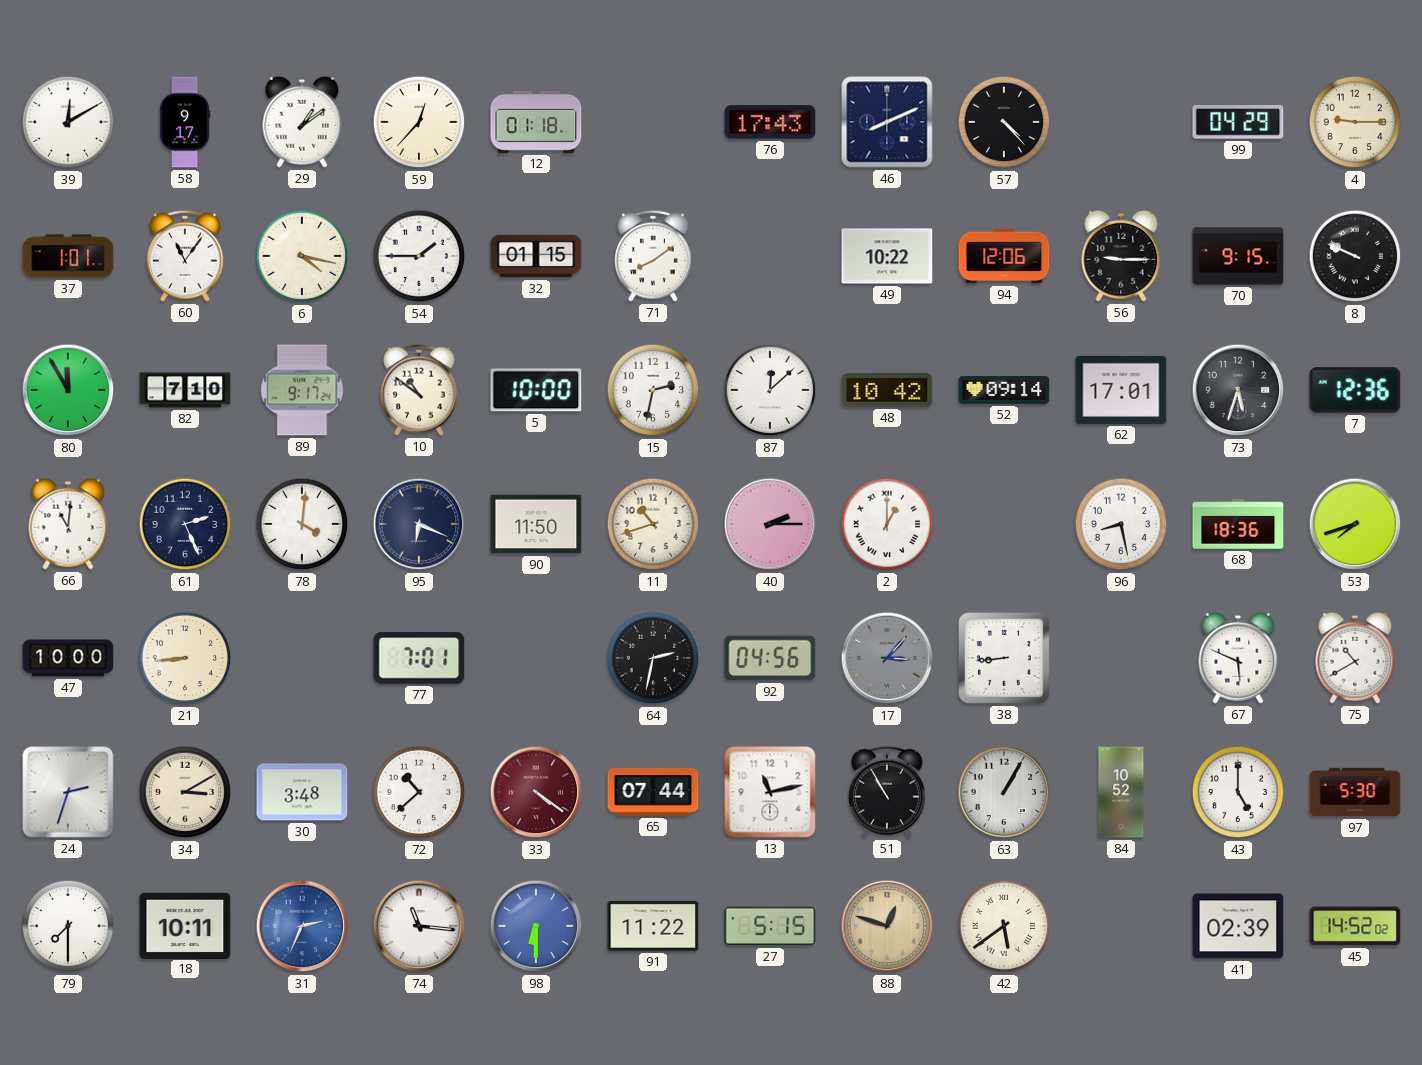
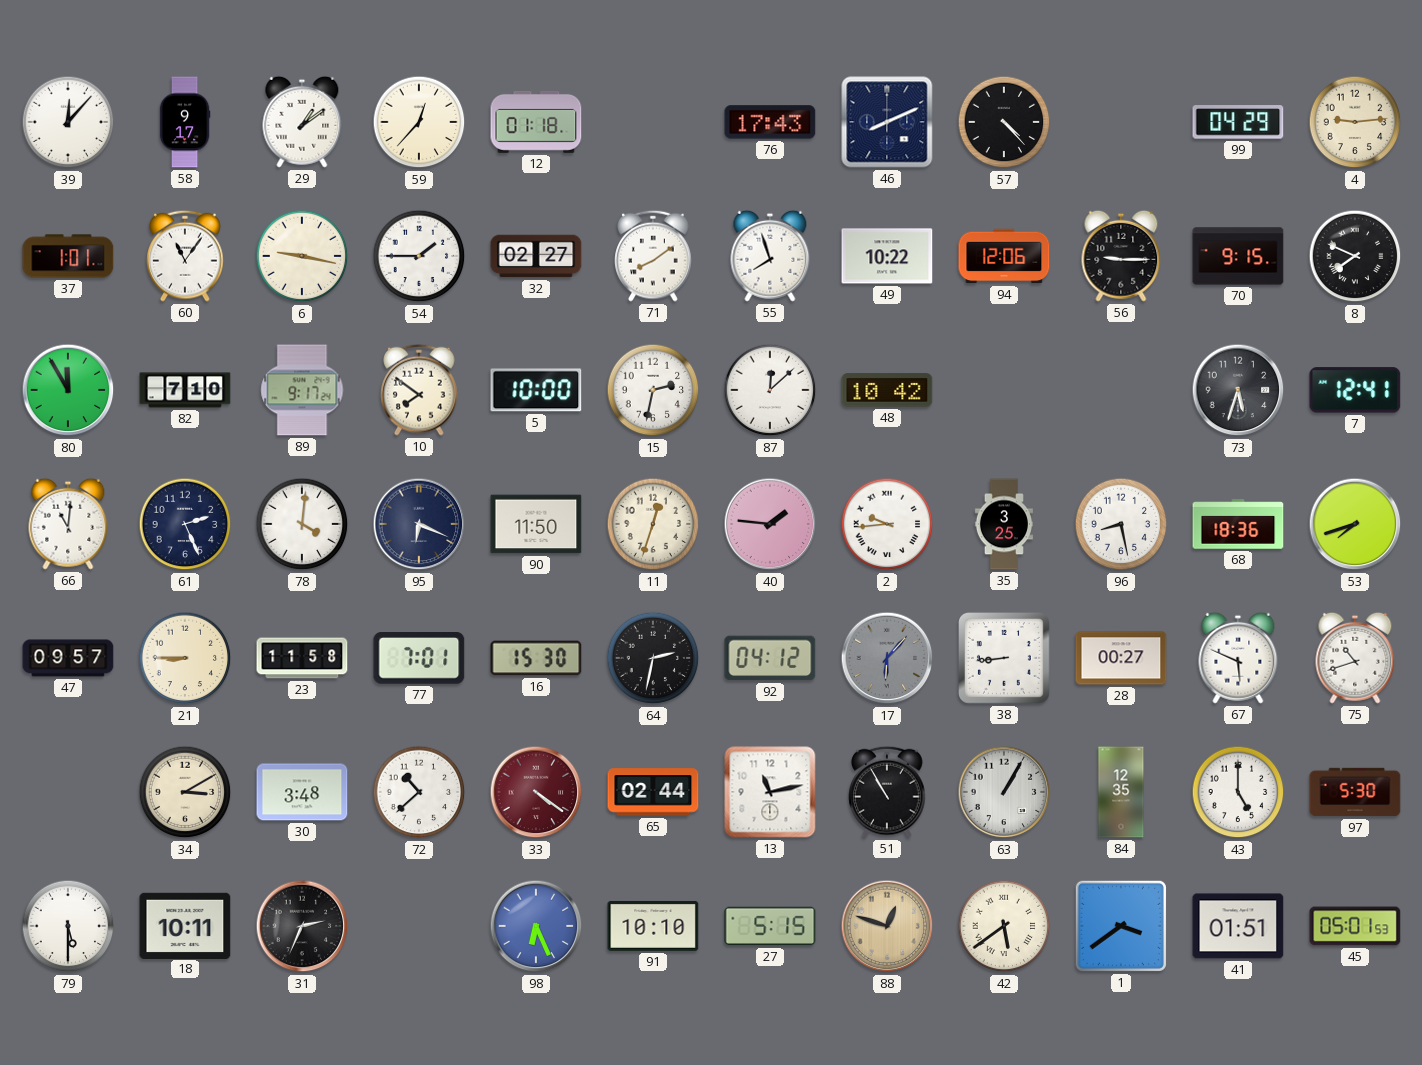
39: 12:10 -> 12:07
4: 9:15 -> 9:14
6: 4:17 -> 9:17
32: 01:15 -> 02:27
55: none -> 7:57
8: 9:49 -> 7:49
10: 10:51 -> 7:51
52: 09:14 -> none
62: 17:01 -> none
7: 12:36 -> 12:41
11: 10:42 -> 12:33
40: 2:15 -> 1:46
2: 1:00 -> 9:44
35: none -> 3:25
47: 10:00 -> 09:57
21: 8:44 -> 8:45
23: none -> 11:58
16: none -> 15:30
92: 04:56 -> 04:12
17: 3:07 -> 6:07
28: none -> 00:27
75: 10:40 -> 10:42
24: 2:33 -> none
65: 07:44 -> 02:44
84: 10:52 -> 12:35
79: 7:30 -> 5:30
31 dial: blue -> black
74: 11:16 -> none
98: 6:30 -> 6:26
91: 11:22 -> 10:10
1: none -> 3:39
41: 02:39 -> 01:51
45: 14:52 -> 05:01
